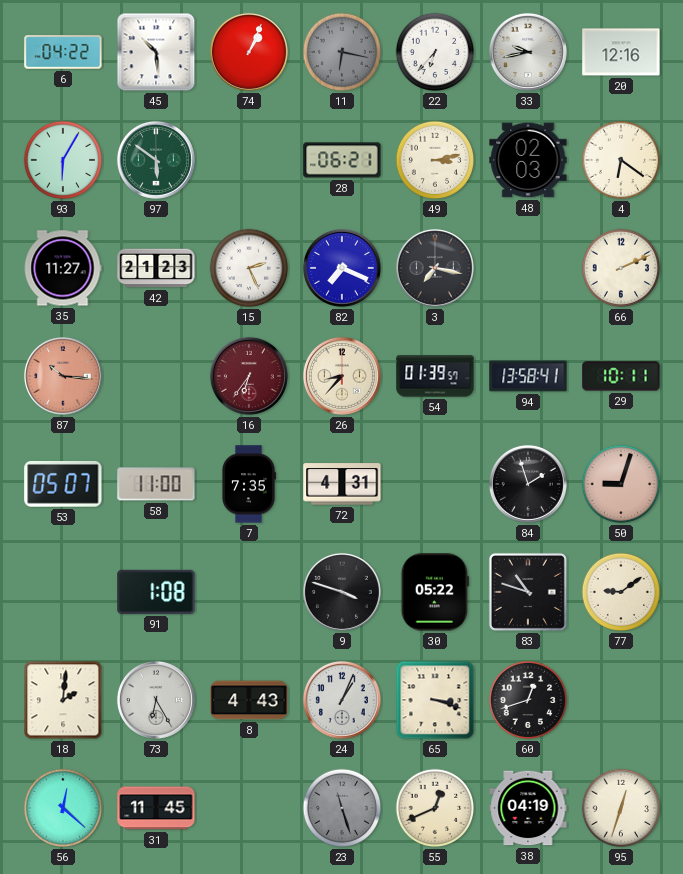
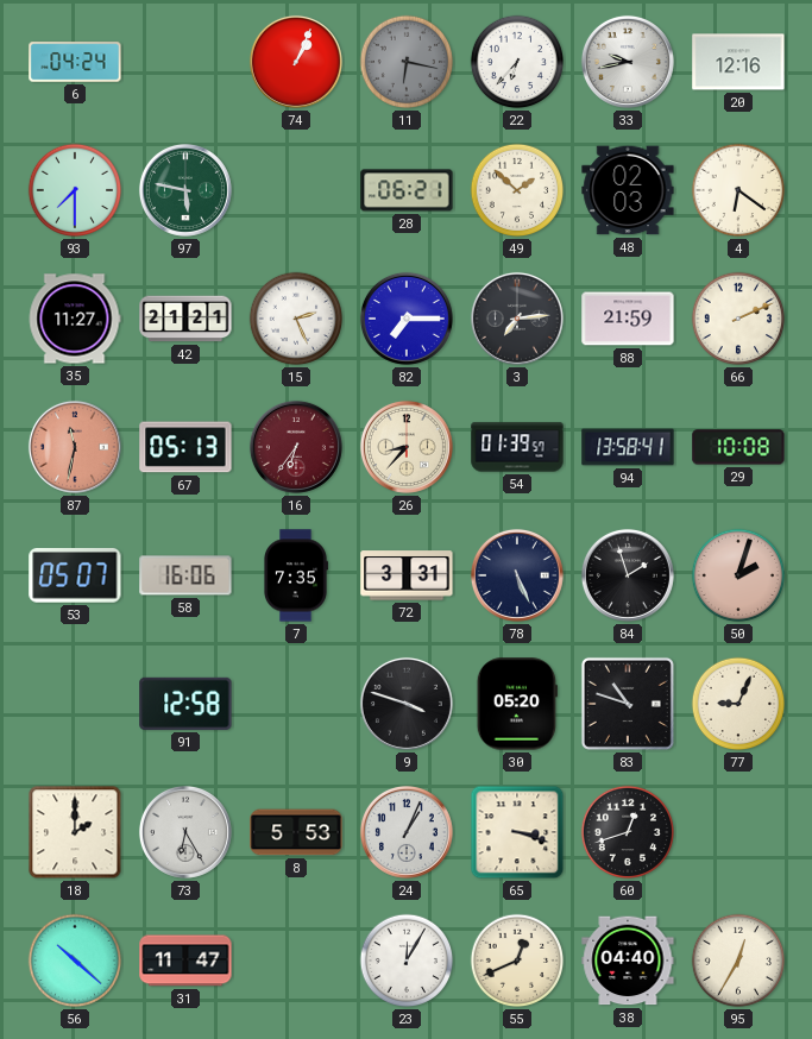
6: 04:22 -> 04:24
45: 10:29 -> none
93: 6:05 -> 7:30
97: 5:51 -> 5:47
49: 3:13 -> 1:52
42: 21:23 -> 21:21
82: 7:19 -> 7:15
3: 7:17 -> 7:14
88: none -> 21:59
87: 10:16 -> 11:32
67: none -> 05:13
29: 10:11 -> 10:08
58: 11:00 -> 16:06
72: 4:31 -> 3:31
78: none -> 5:26
50: 9:03 -> 2:03
91: 1:08 -> 12:58
30: 05:22 -> 05:20
77: 9:09 -> 9:04
18: 2:01 -> 2:00
8: 4:43 -> 5:53
56: 12:22 -> 10:22
31: 11:45 -> 11:47
23: 11:27 -> 12:05
23 dial: grey -> white
38: 04:19 -> 04:40
95: 12:33 -> 12:35
